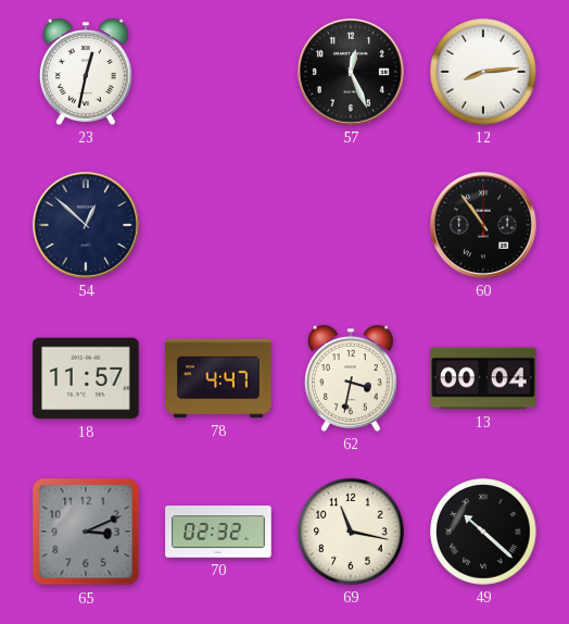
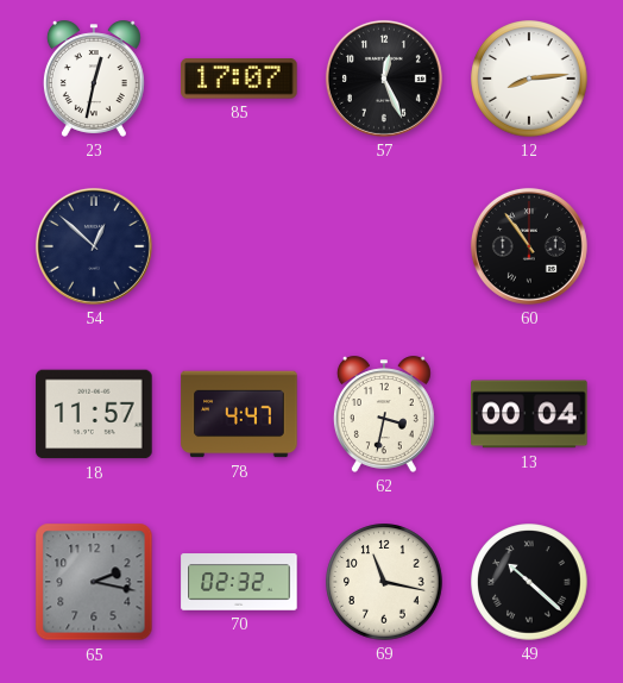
85: none -> 17:07
65: 3:11 -> 2:17
